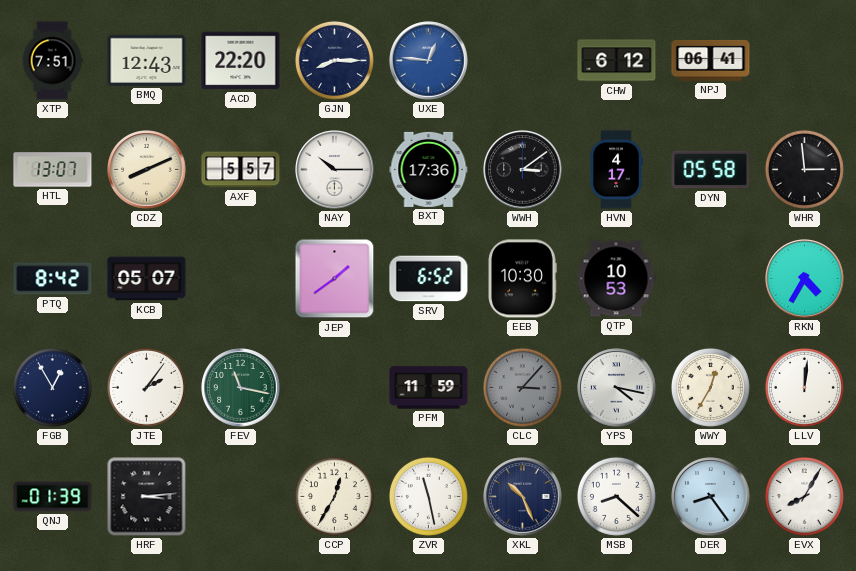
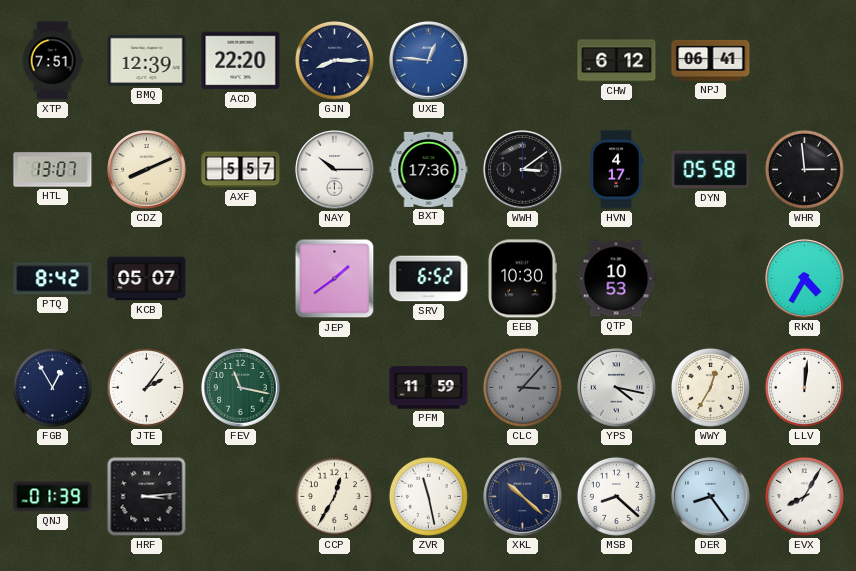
BMQ: 12:43 -> 12:39
XKL: 10:26 -> 10:22
